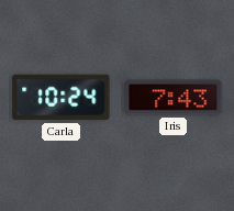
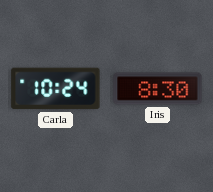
Iris: 7:43 -> 8:30
